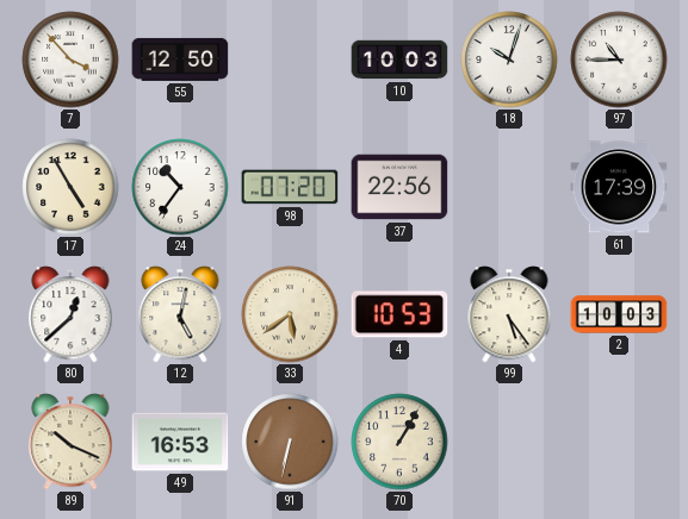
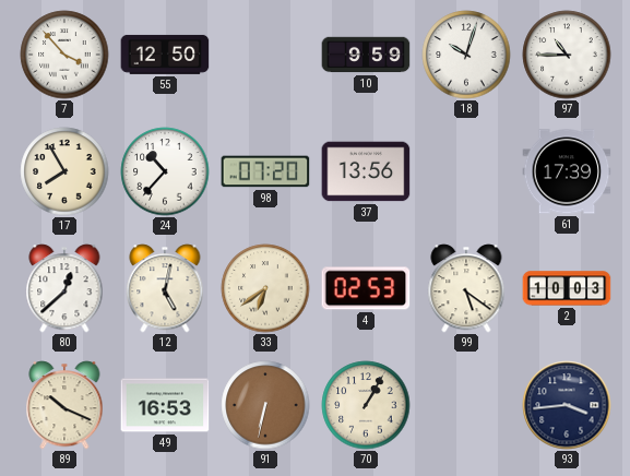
10: 10:03 -> 9:59
17: 4:55 -> 7:55
24: 10:36 -> 10:37
37: 22:56 -> 13:56
33: 5:39 -> 6:39
4: 10:53 -> 02:53
99: 5:24 -> 5:21
93: none -> 3:44
